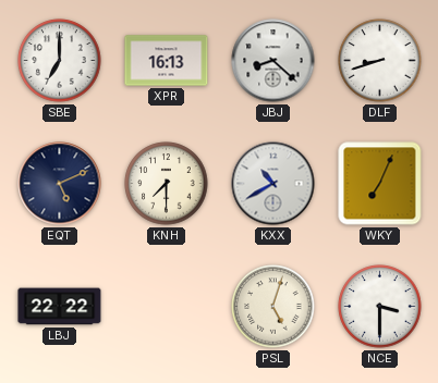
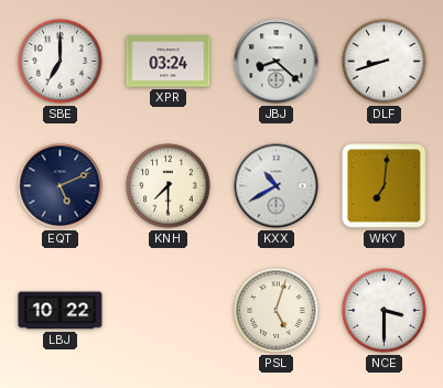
XPR: 16:13 -> 03:24
WKY: 7:04 -> 7:01
LBJ: 22:22 -> 10:22
